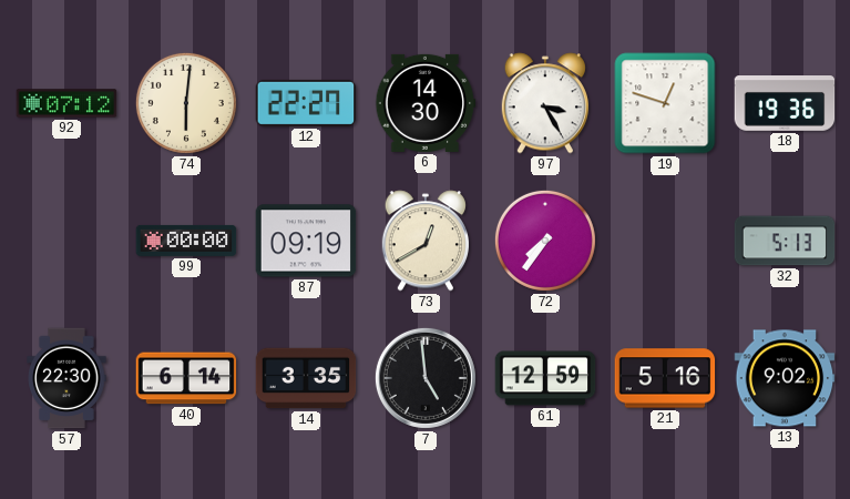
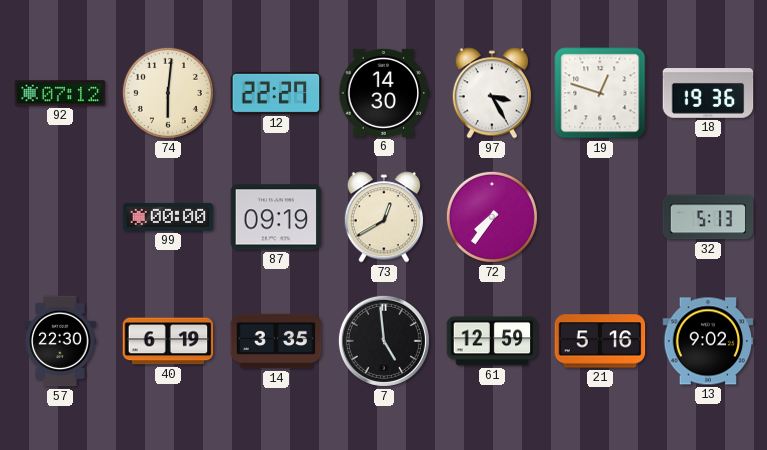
40: 6:14 -> 6:19
